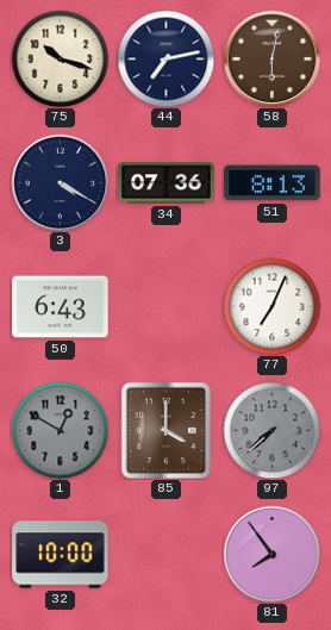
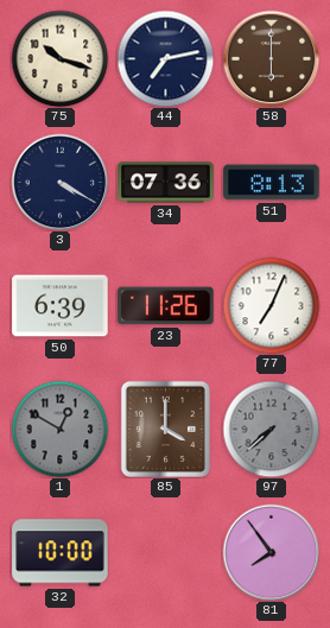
58: 6:02 -> 6:00
50: 6:43 -> 6:39
23: none -> 11:26
